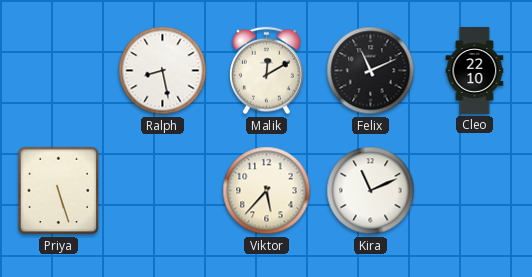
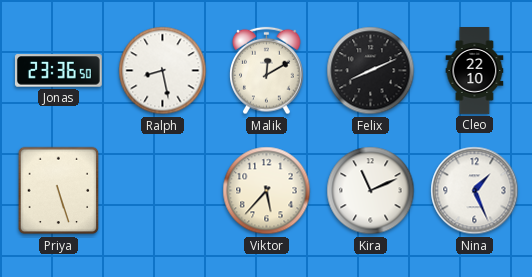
Jonas: none -> 23:36
Felix: 11:11 -> 8:11
Nina: none -> 1:26
